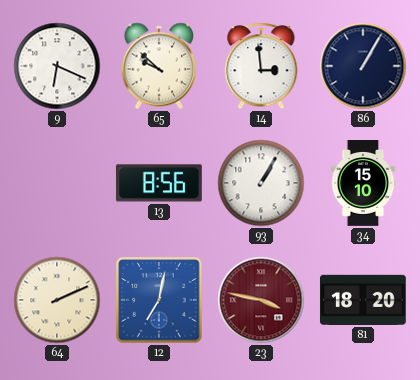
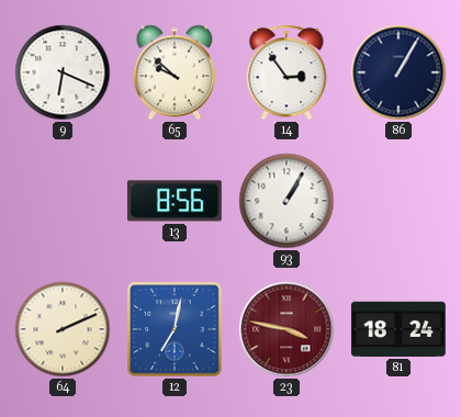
14: 2:59 -> 2:54
34: 15:10 -> none
81: 18:20 -> 18:24
